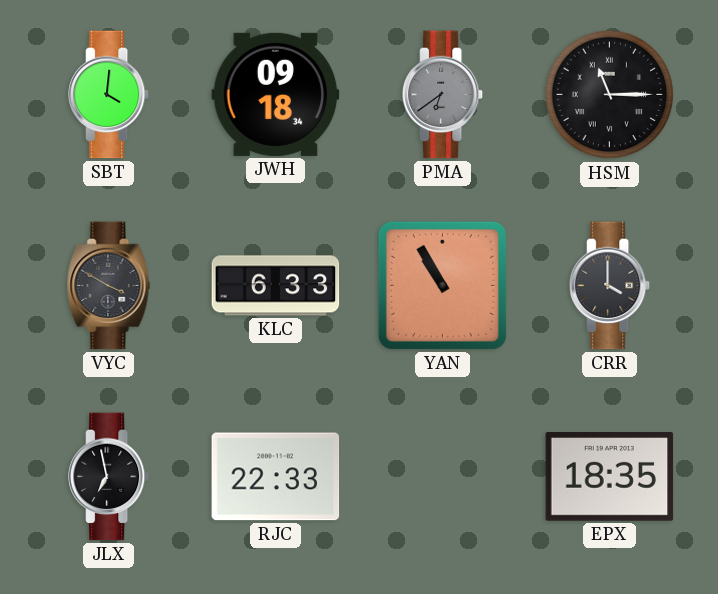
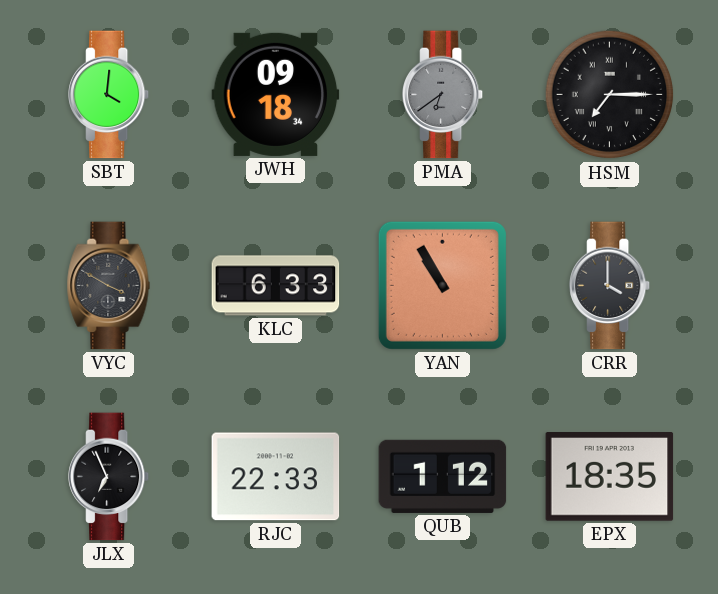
HSM: 11:15 -> 7:15
JLX: 6:58 -> 6:56
QUB: none -> 1:12
